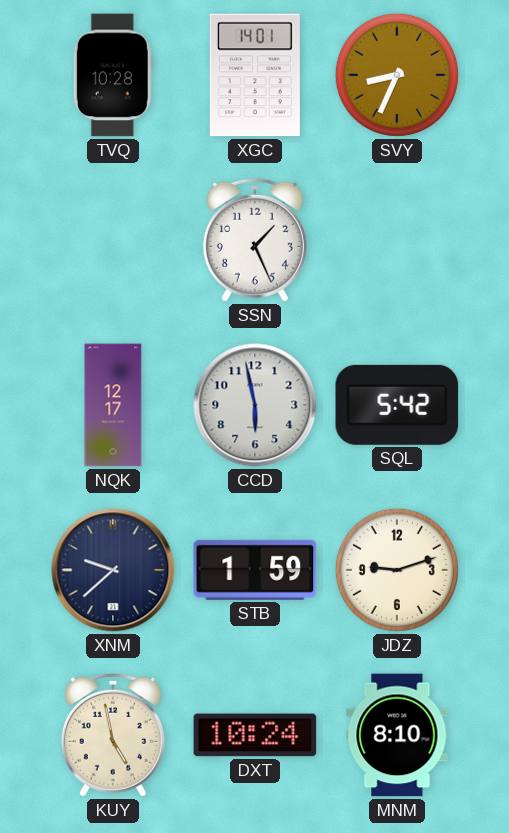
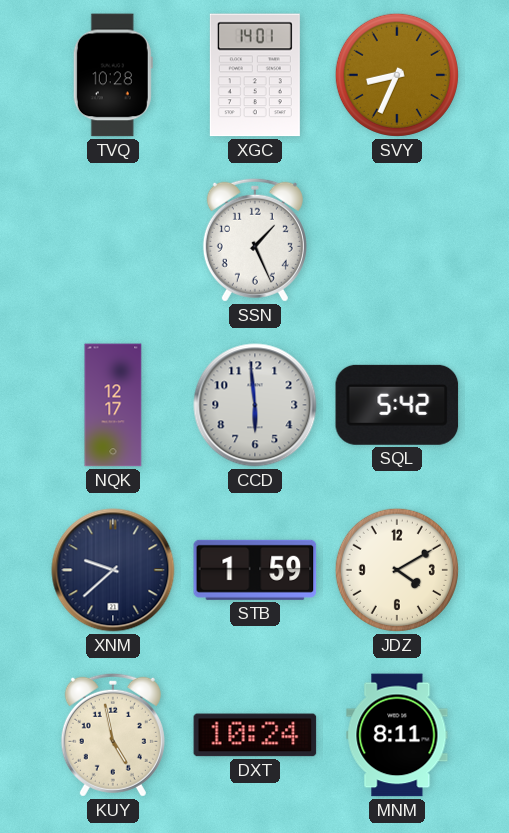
CCD: 5:58 -> 5:59
JDZ: 9:12 -> 4:10
MNM: 8:10 -> 8:11
